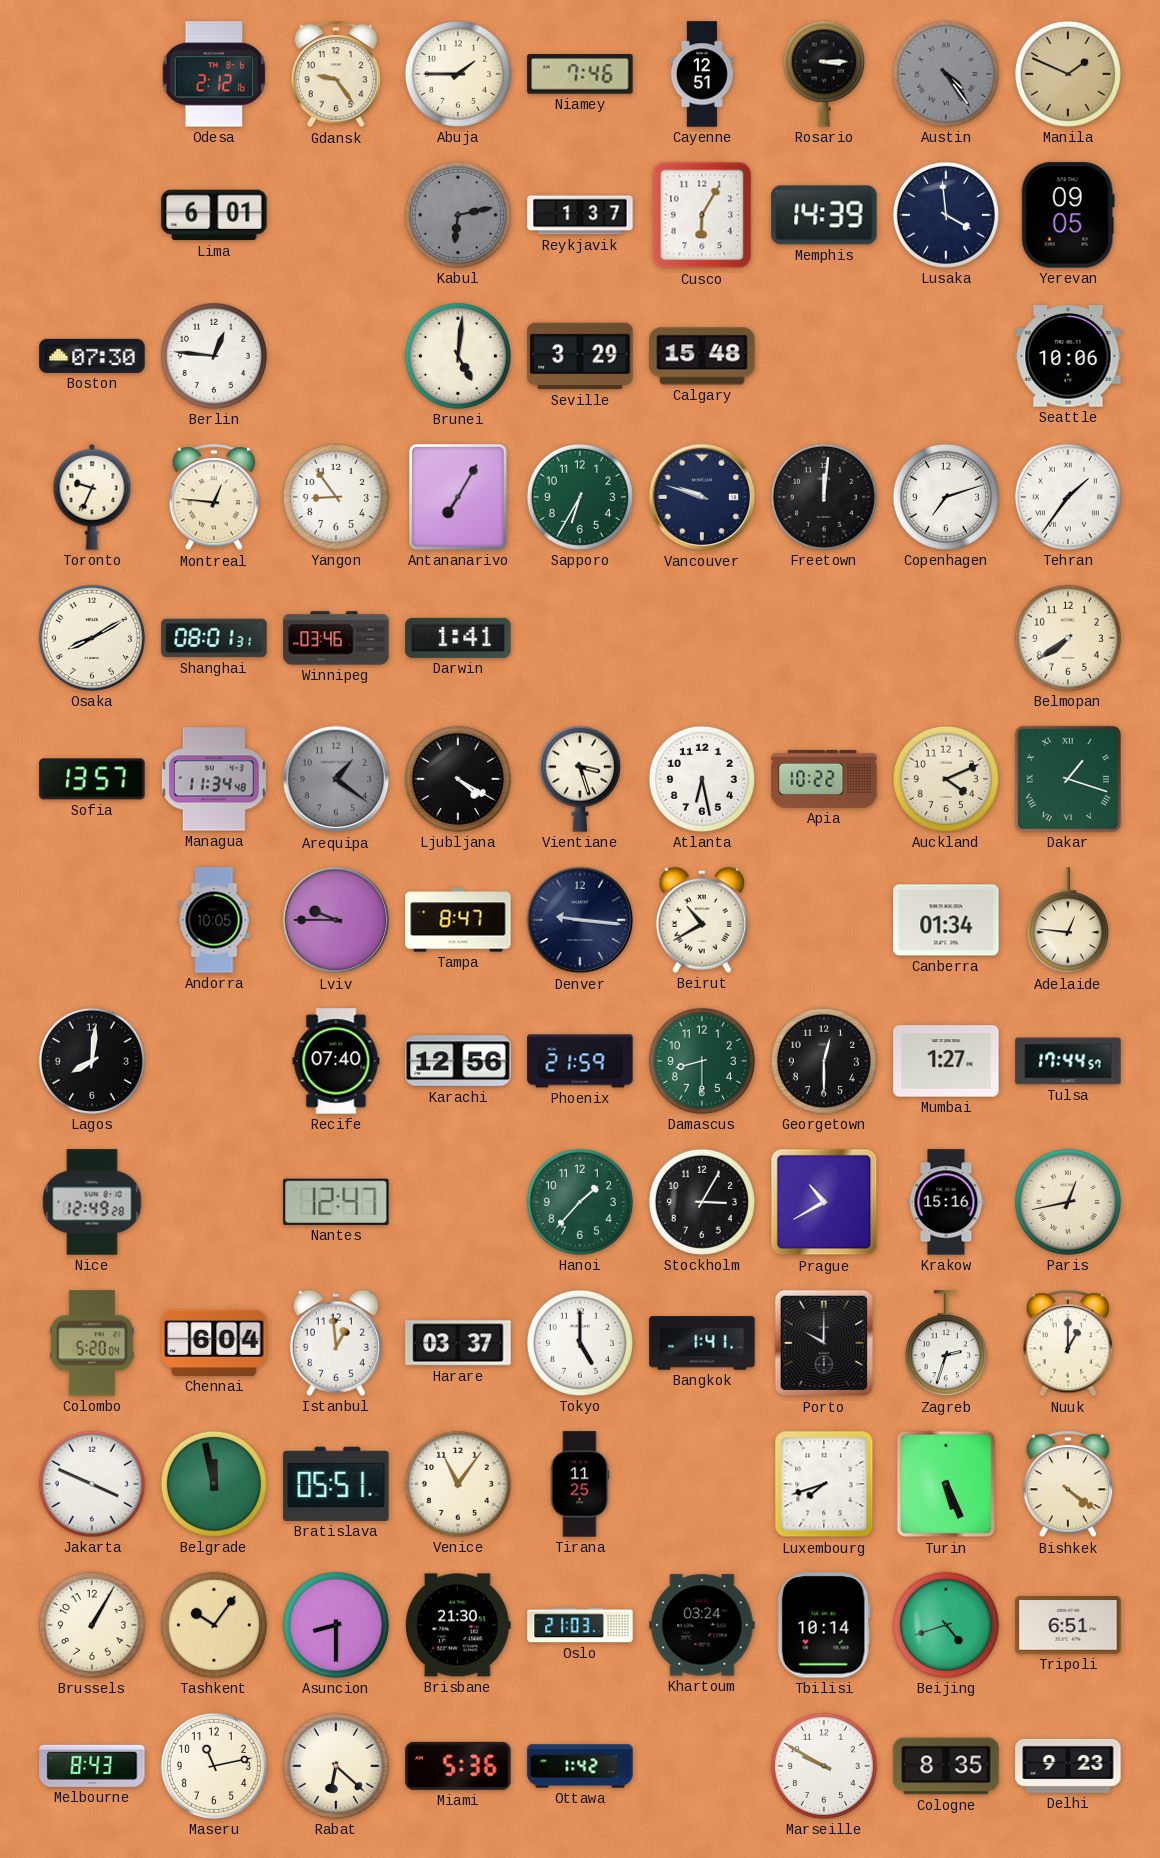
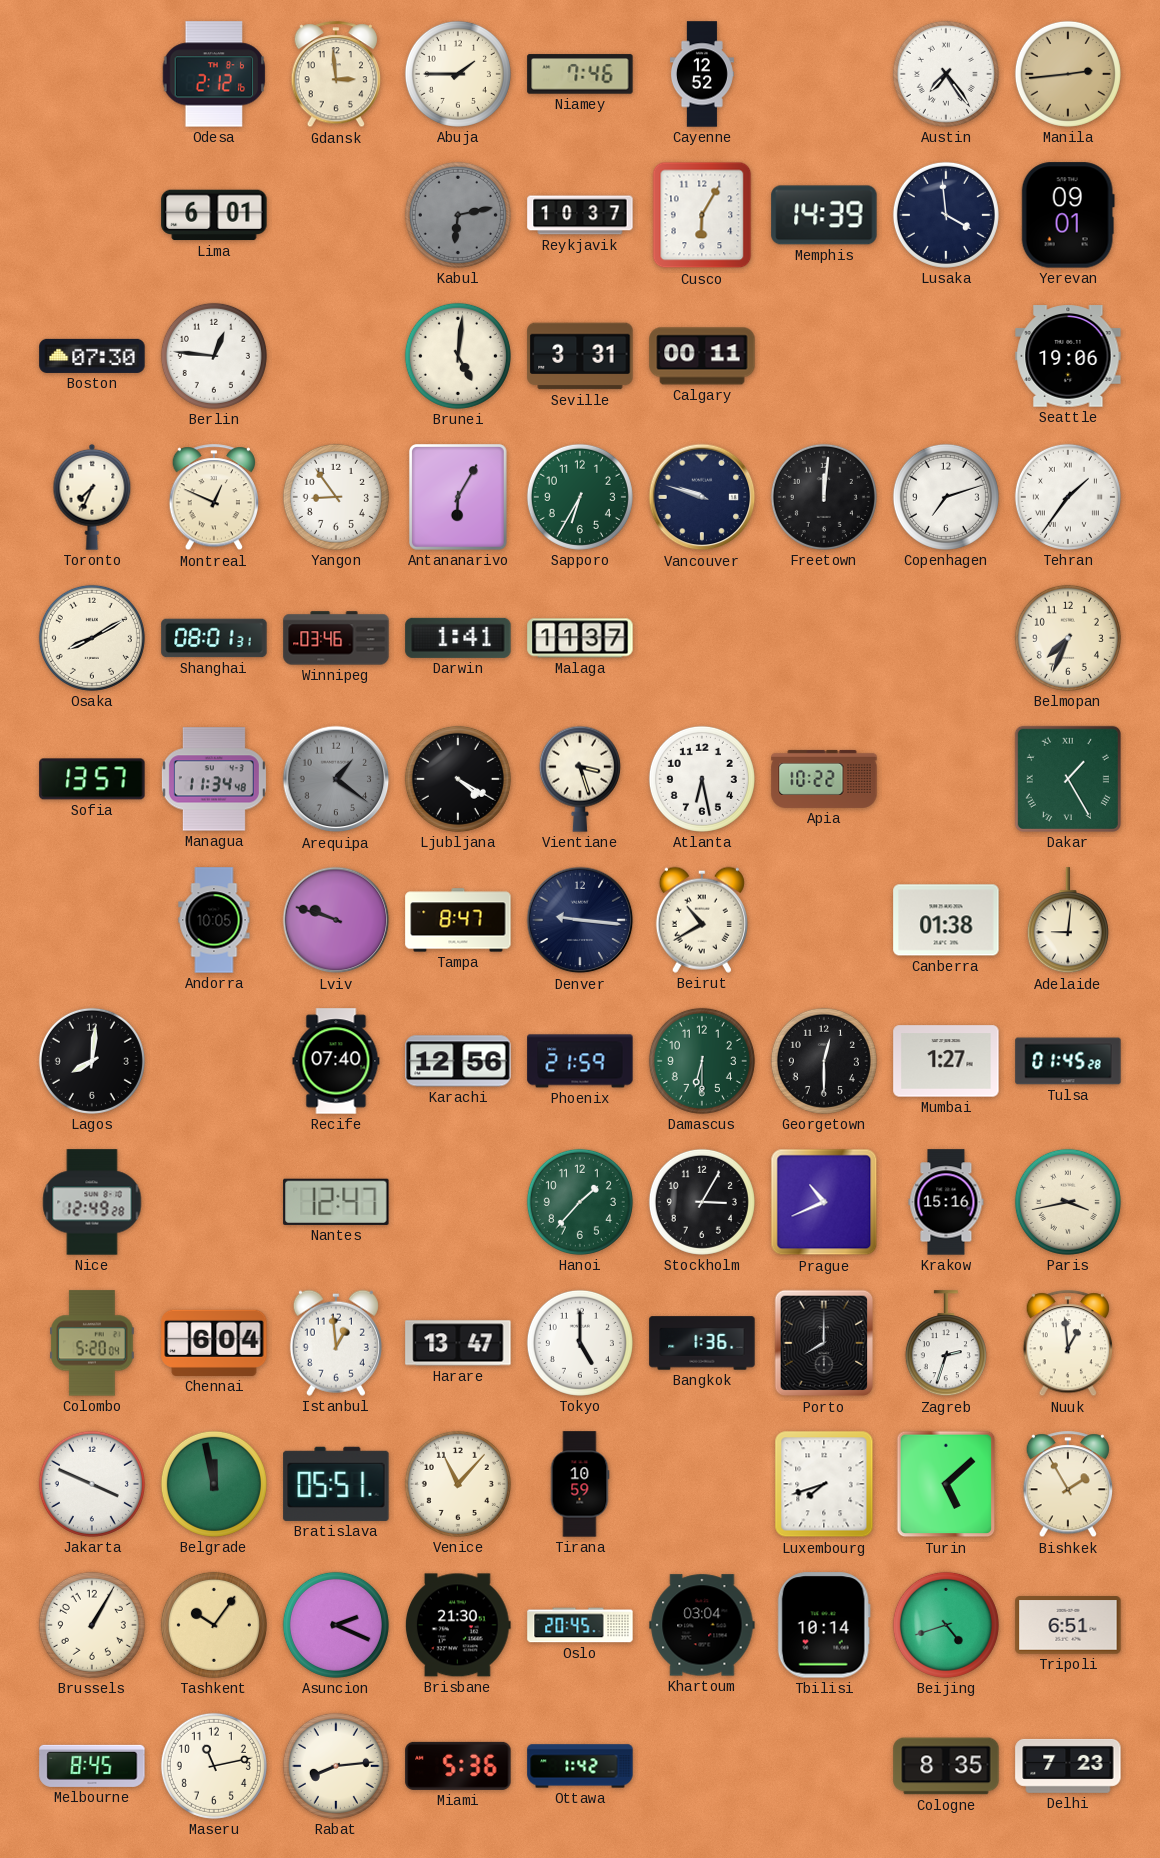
Gdansk: 9:24 -> 2:59
Cayenne: 12:51 -> 12:52
Rosario: 3:15 -> none
Austin: 4:24 -> 7:24
Austin dial: grey -> white
Manila: 1:49 -> 2:44
Reykjavik: 1:37 -> 10:37
Yerevan: 09:05 -> 09:01
Seville: 3:29 -> 3:31
Calgary: 15:48 -> 00:11
Seattle: 10:06 -> 19:06
Toronto: 9:34 -> 7:34
Montreal: 12:46 -> 12:49
Antananarivo: 7:05 -> 6:05
Malaga: none -> 11:37
Belmopan: 7:39 -> 7:34
Auckland: 4:11 -> none
Dakar: 1:18 -> 1:25
Lviv: 9:45 -> 9:48
Canberra: 01:34 -> 01:38
Adelaide: 12:46 -> 9:01
Damascus: 8:30 -> 6:30
Tulsa: 17:44 -> 01:45
Prague: 10:40 -> 10:41
Paris: 12:43 -> 3:43
Harare: 03:37 -> 13:47
Bangkok: 1:41 -> 1:36
Porto: 10:00 -> 8:00
Nuuk: 1:00 -> 12:59
Venice: 11:06 -> 11:07
Tirana: 11:25 -> 10:59
Turin: 5:26 -> 5:08
Bishkek: 4:21 -> 1:55
Asuncion: 8:30 -> 2:19
Oslo: 21:03 -> 20:45
Khartoum: 03:24 -> 03:04
Melbourne: 8:43 -> 8:45
Rabat: 6:22 -> 8:14
Marseille: 9:50 -> none
Delhi: 9:23 -> 7:23
